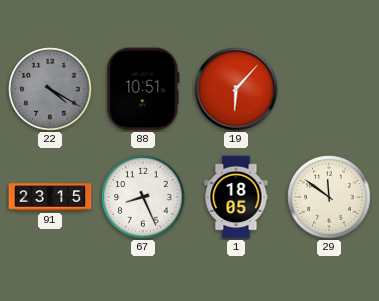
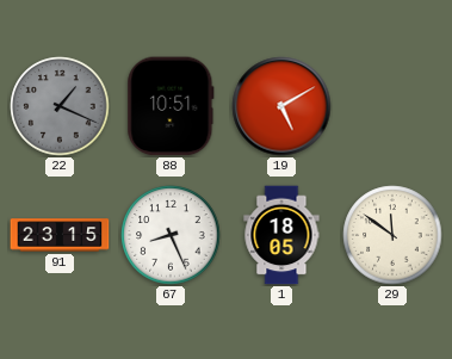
22: 4:20 -> 1:19
19: 6:07 -> 5:10
